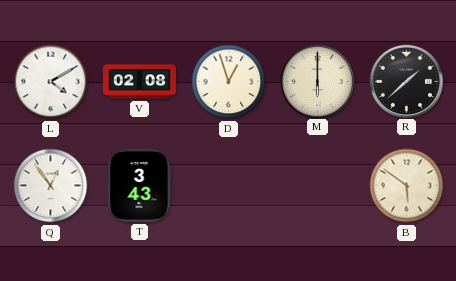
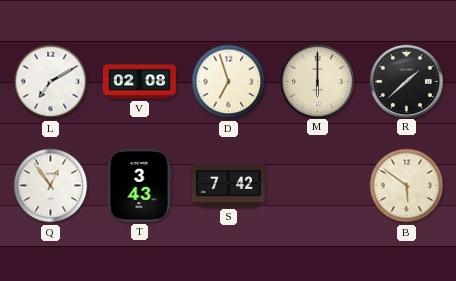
L: 4:10 -> 7:10
D: 12:57 -> 6:57
S: none -> 7:42
